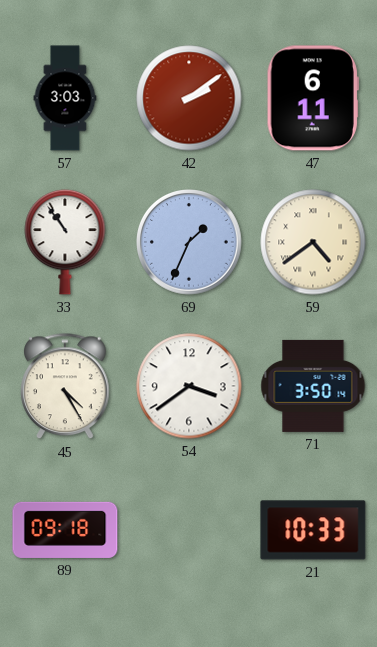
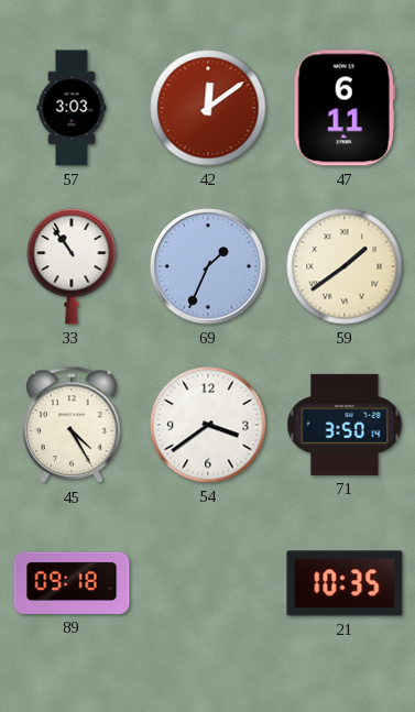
42: 2:09 -> 12:09
59: 4:39 -> 1:39
21: 10:33 -> 10:35
